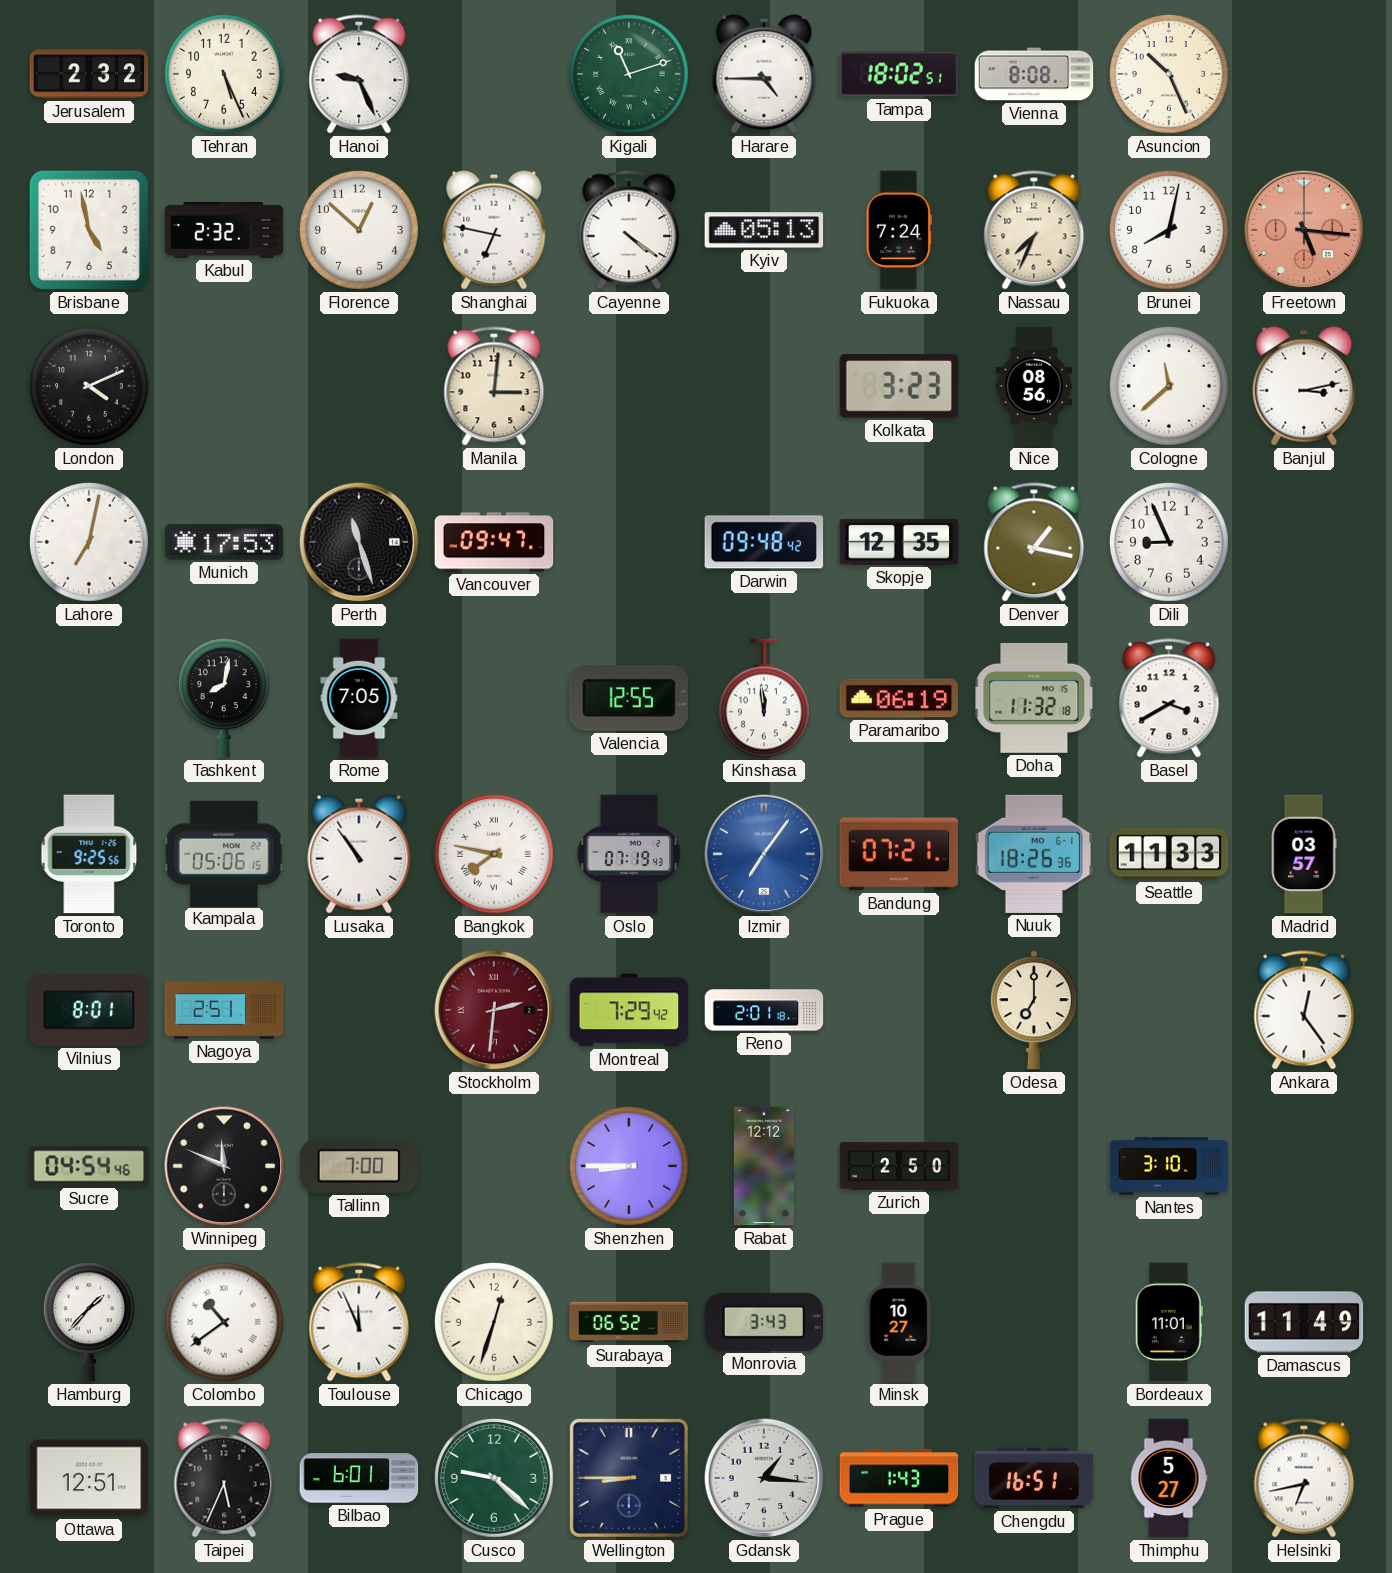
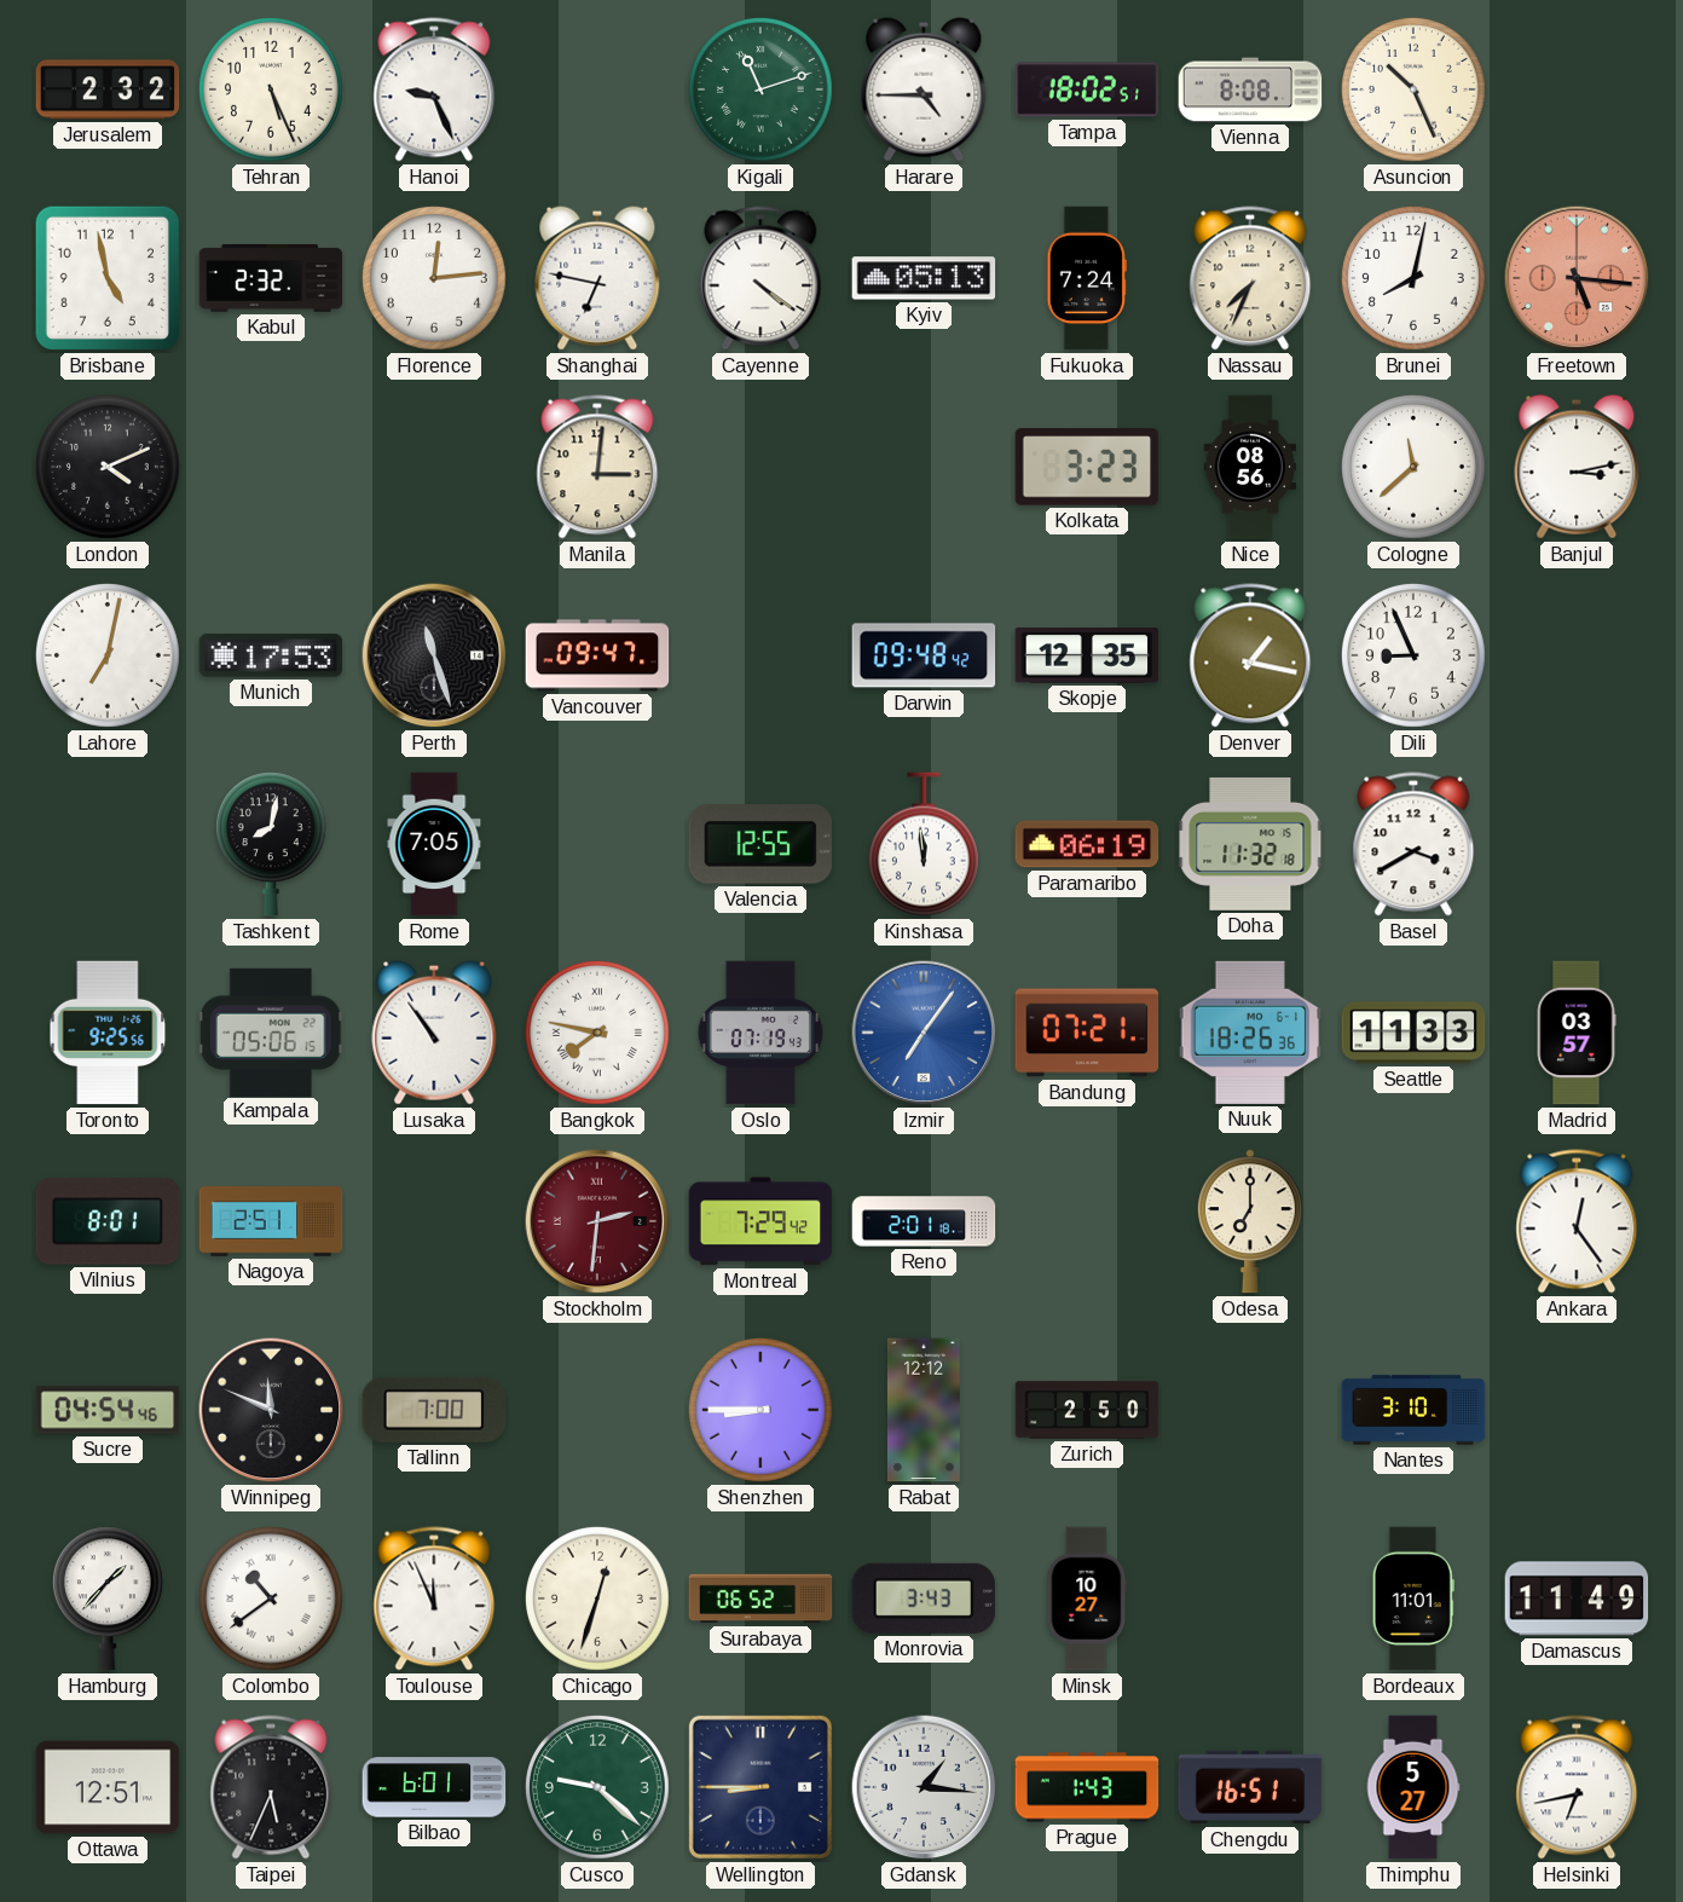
Florence: 12:52 -> 12:14
